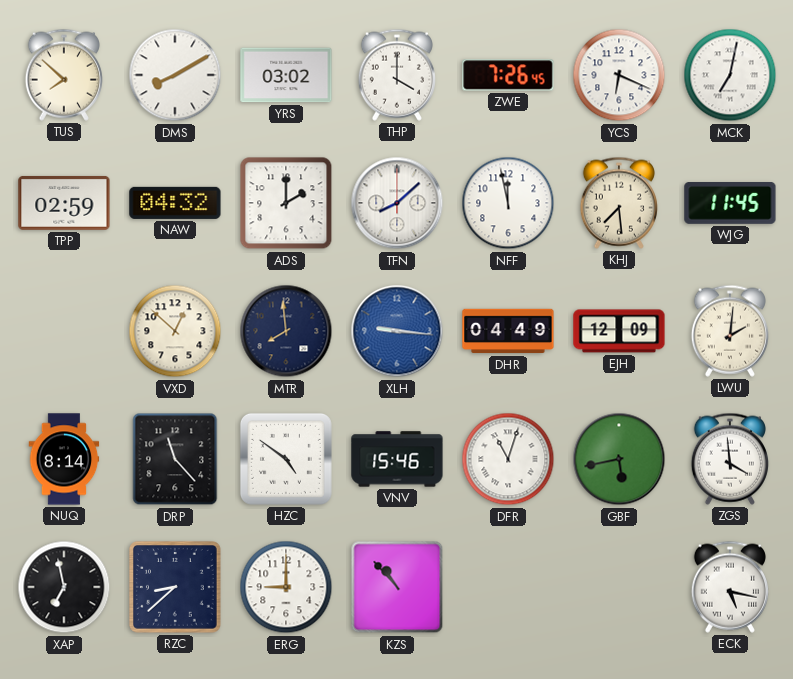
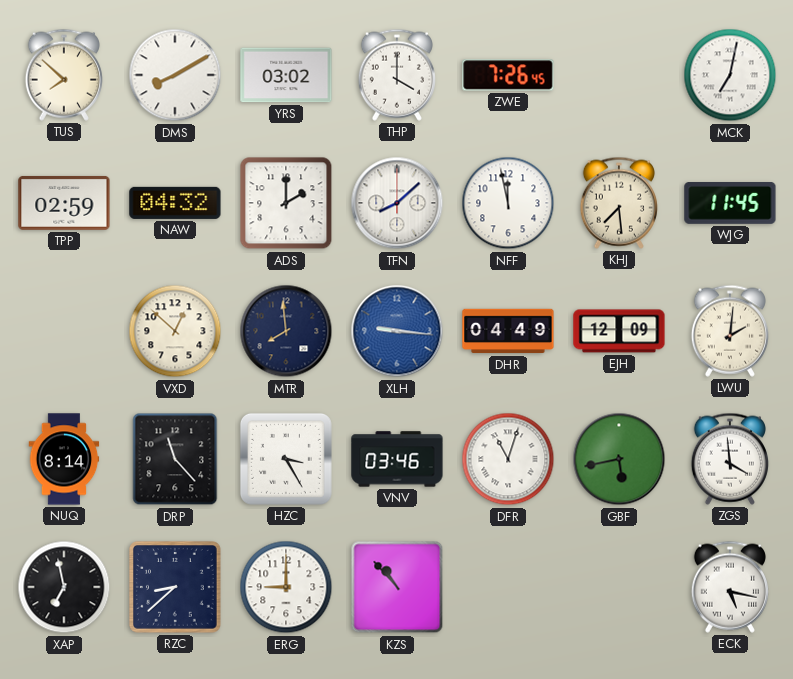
YCS: 6:19 -> none
HZC: 4:51 -> 3:25
VNV: 15:46 -> 03:46
